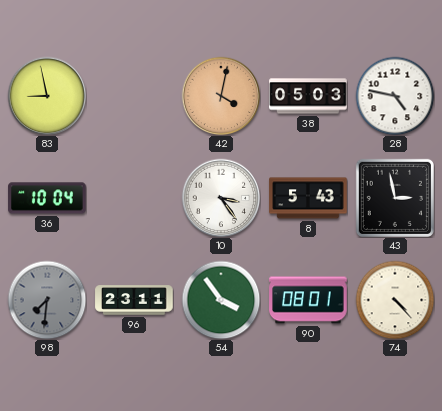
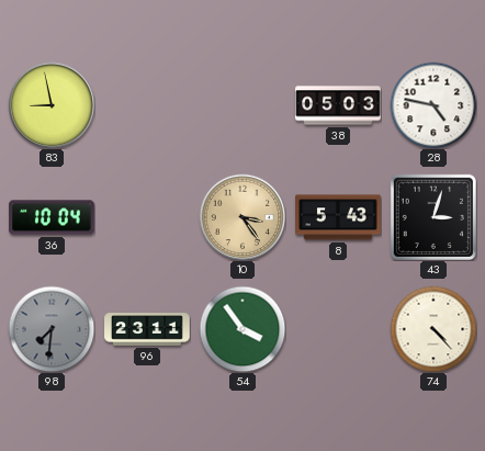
42: 4:02 -> none
10 dial: white -> champagne
43: 2:58 -> 3:03
90: 08:01 -> none
